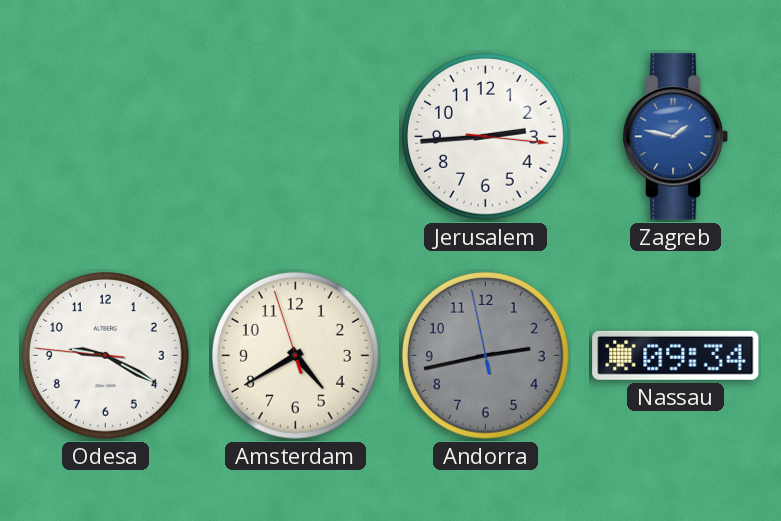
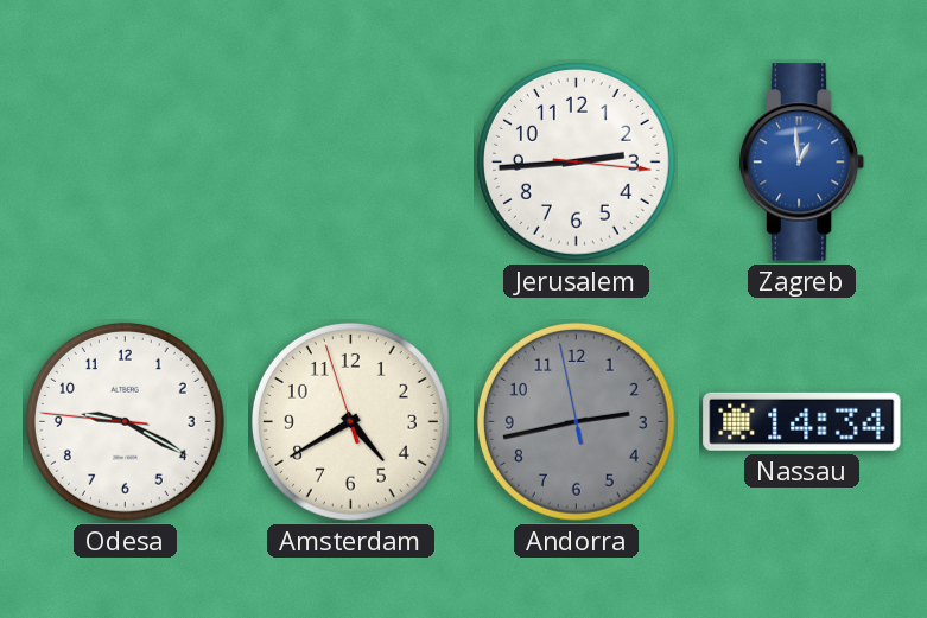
Zagreb: 1:47 -> 12:59
Nassau: 09:34 -> 14:34
